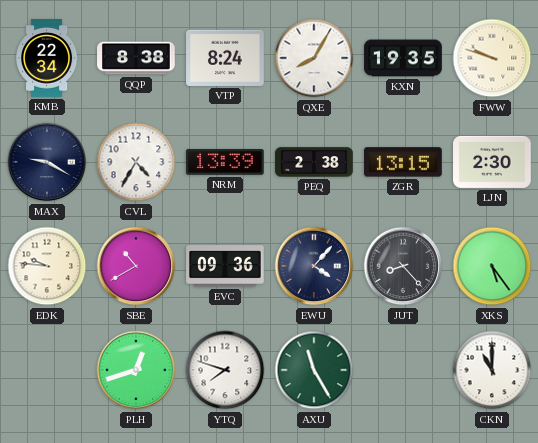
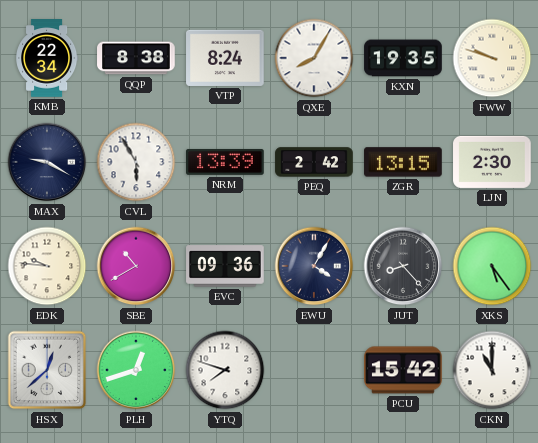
CVL: 4:35 -> 5:55
PEQ: 2:38 -> 2:42
EWU: 4:07 -> 4:05
HSX: none -> 12:38
AXU: 11:25 -> none
PCU: none -> 15:42
